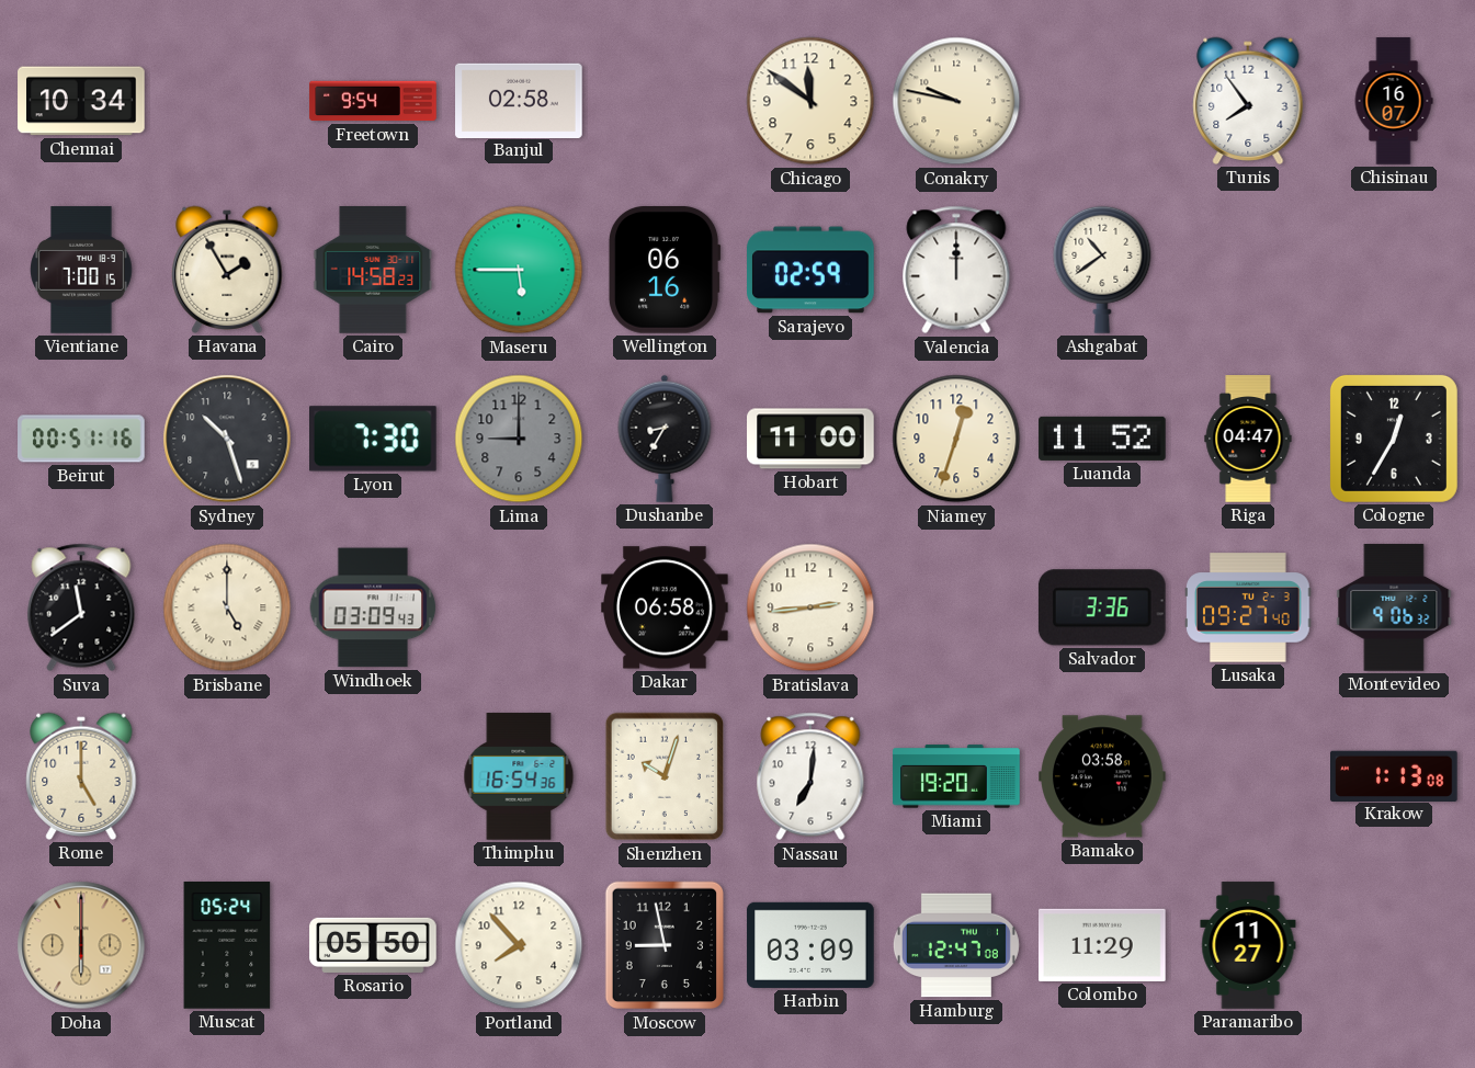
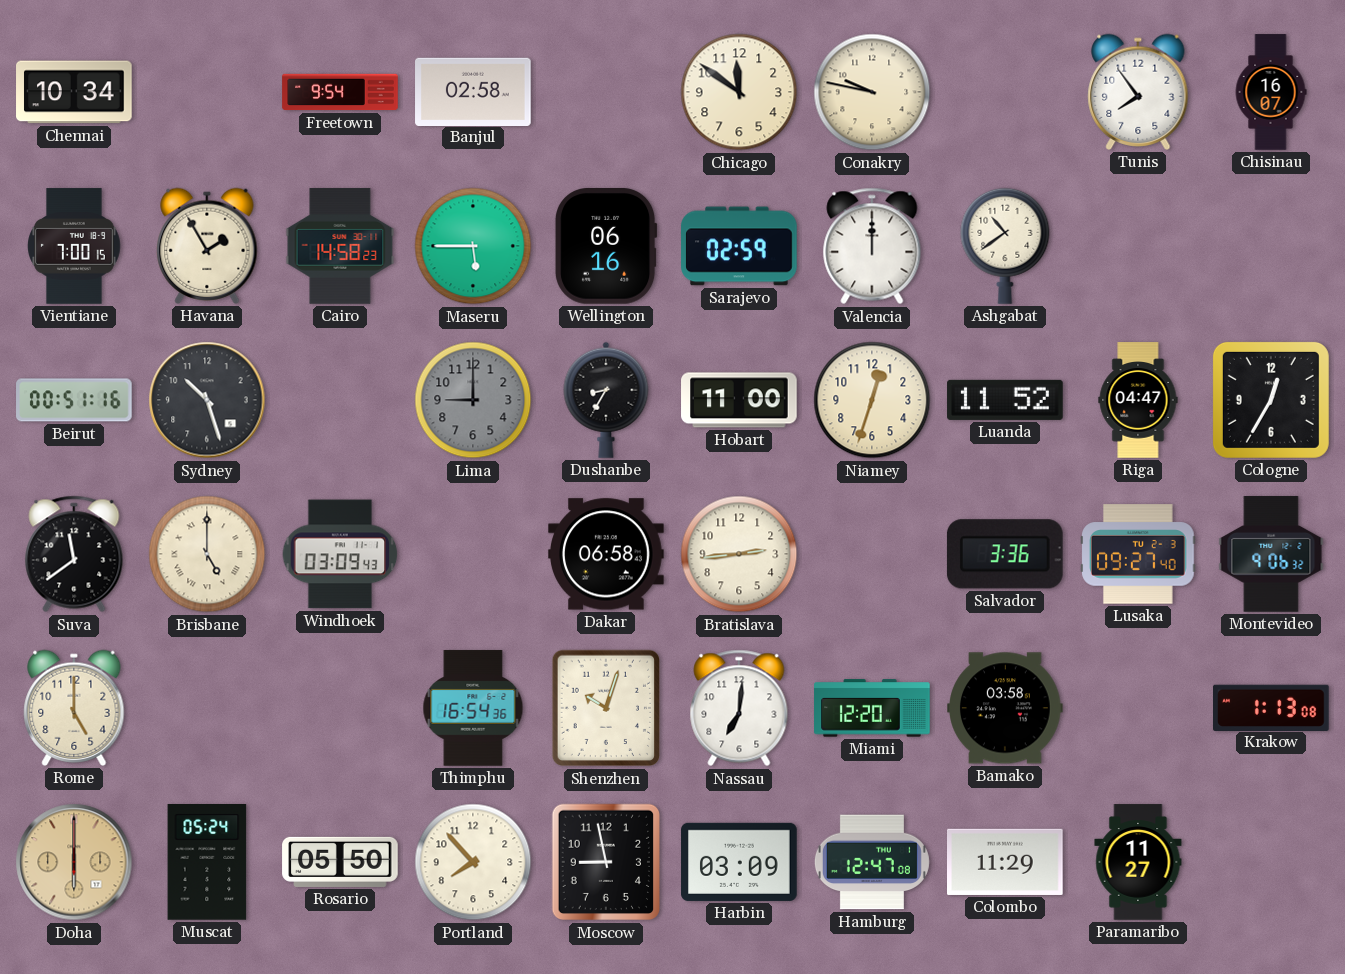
Lyon: 7:30 -> none
Miami: 19:20 -> 12:20
